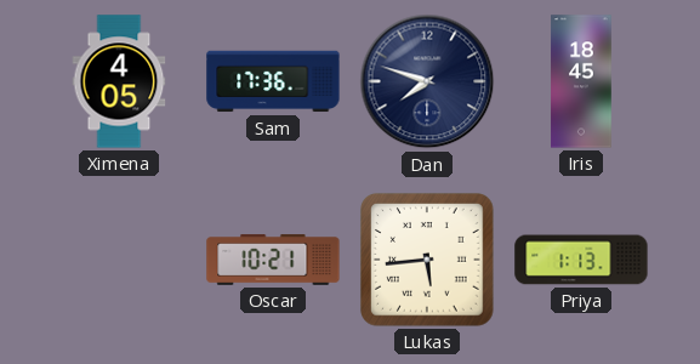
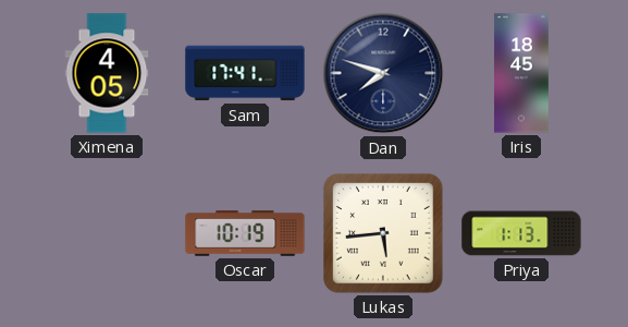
Sam: 17:36 -> 17:41
Oscar: 10:21 -> 10:19
